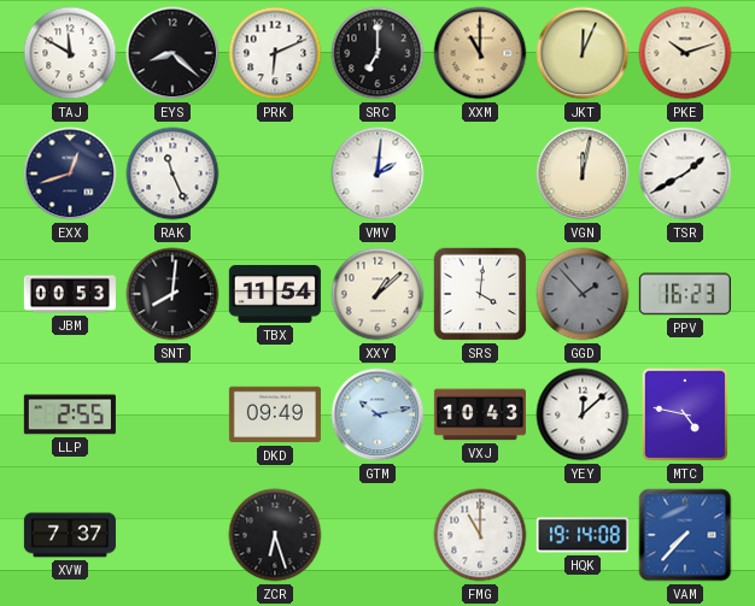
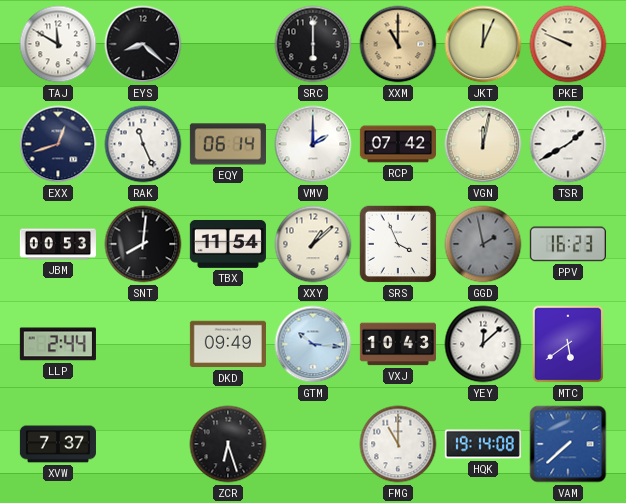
PRK: 6:11 -> none
SRC: 7:00 -> 6:00
PKE: 10:12 -> 9:49
EQY: none -> 06:14
VMV: 2:01 -> 2:00
RCP: none -> 07:42
SRS: 4:01 -> 3:56
GGD: 1:53 -> 1:58
LLP: 2:55 -> 2:44
GTM: 10:13 -> 10:16
MTC: 4:47 -> 5:39
VAM: 7:37 -> 7:38
